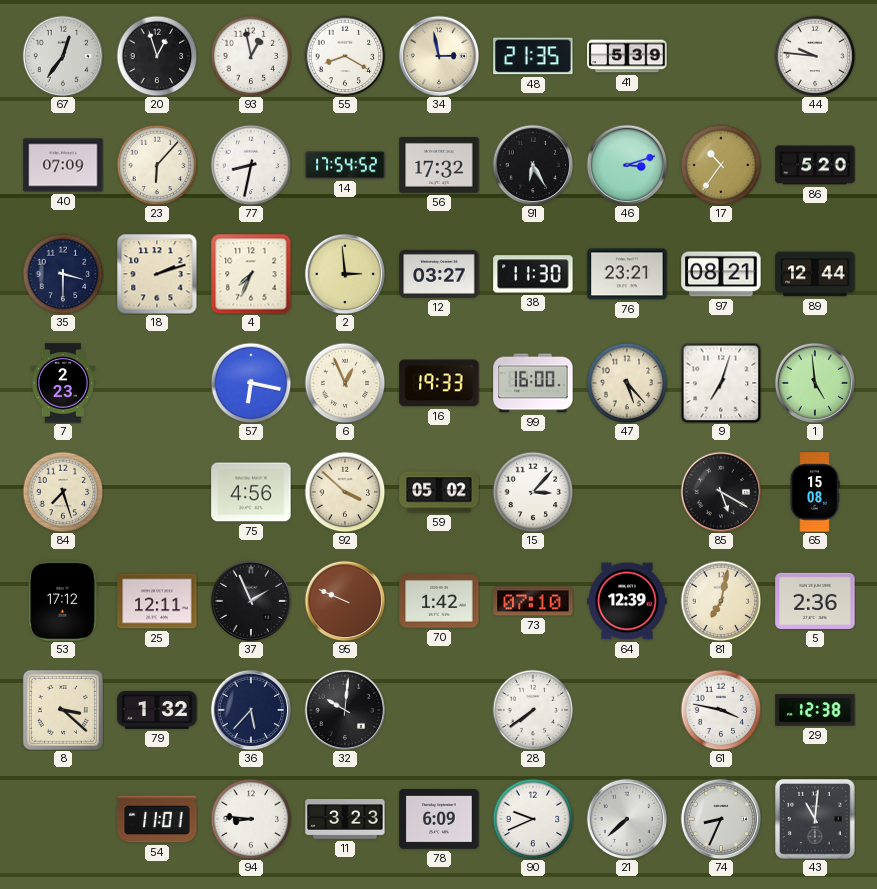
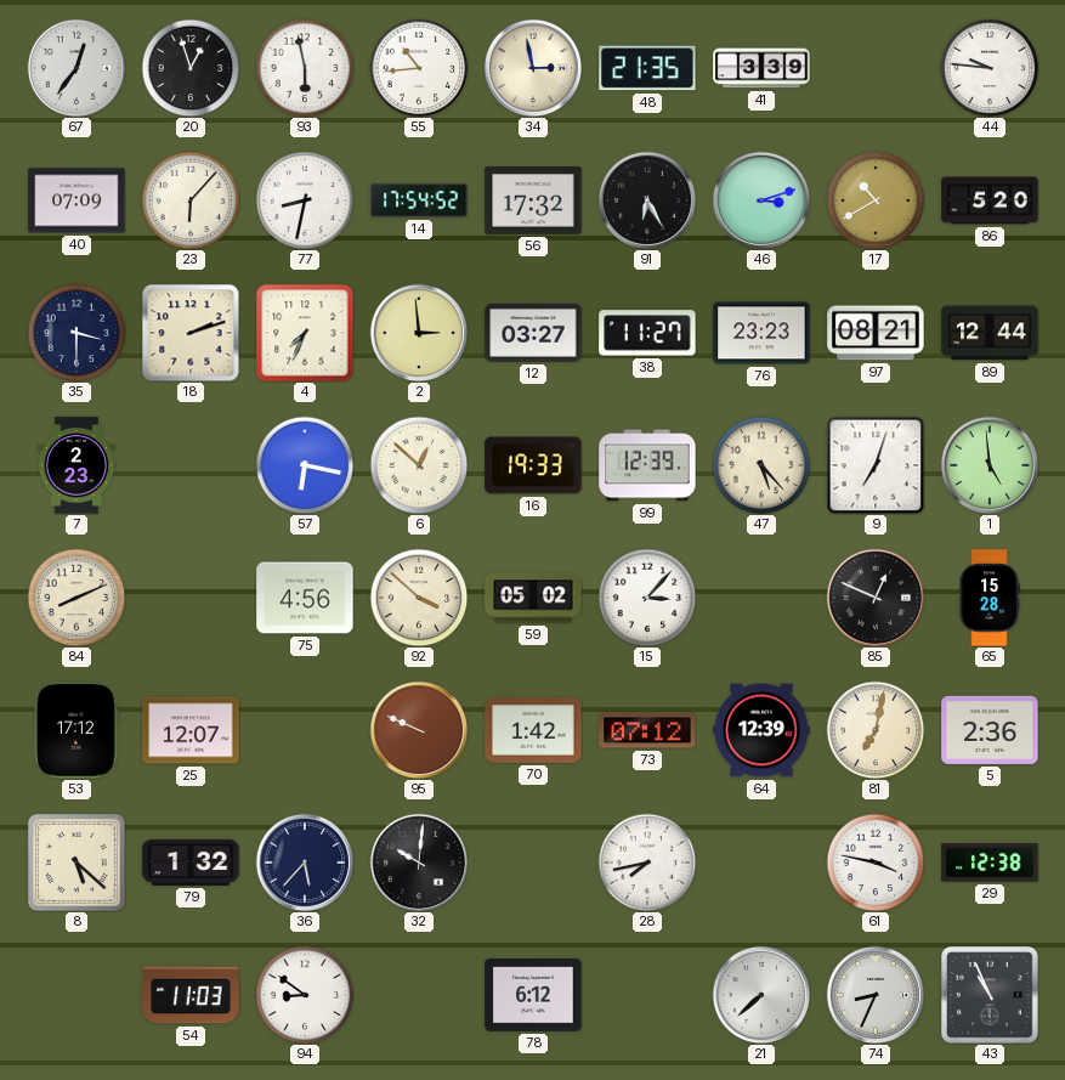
93: 12:58 -> 5:58
55: 8:20 -> 10:44
41: 5:39 -> 3:39
17: 10:36 -> 10:40
38: 11:30 -> 11:27
76: 23:21 -> 23:23
6: 12:56 -> 12:52
99: 16:00 -> 12:39
84: 7:27 -> 8:11
85: 5:20 -> 12:49
65: 15:08 -> 15:28
25: 12:11 -> 12:07
37: 1:56 -> none
73: 07:10 -> 07:12
8: 3:22 -> 5:22
28: 7:39 -> 7:43
54: 11:01 -> 11:03
94: 8:46 -> 8:51
11: 3:23 -> none
78: 6:09 -> 6:12
90: 9:41 -> none
43: 11:01 -> 10:56
